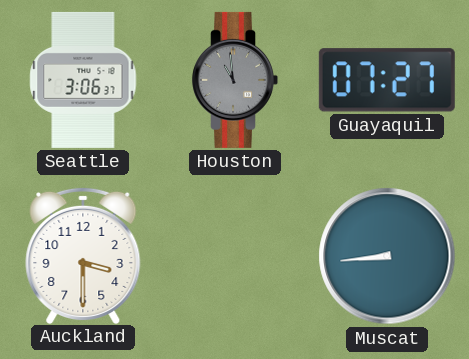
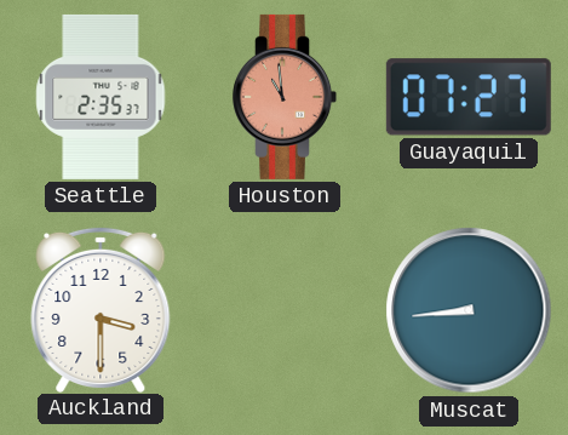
Seattle: 3:06 -> 2:35
Houston dial: grey -> salmon
